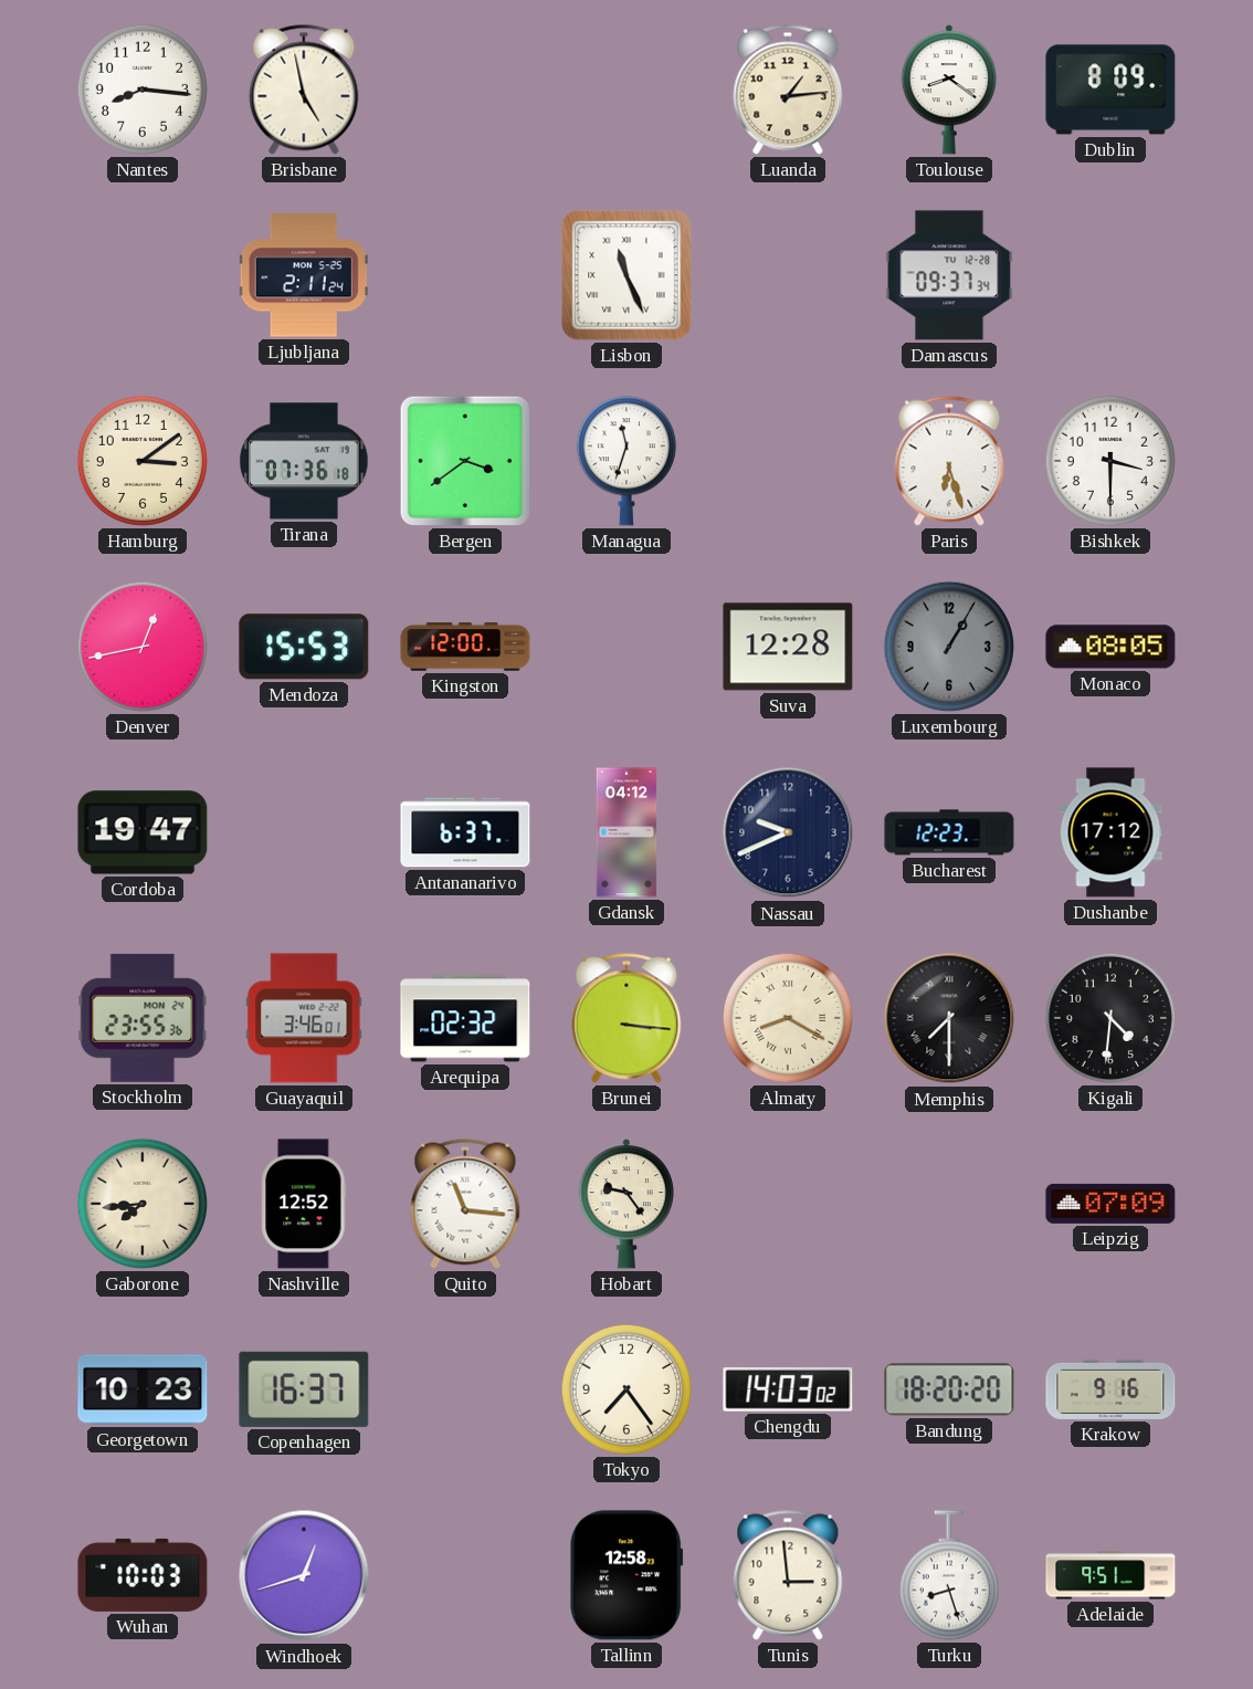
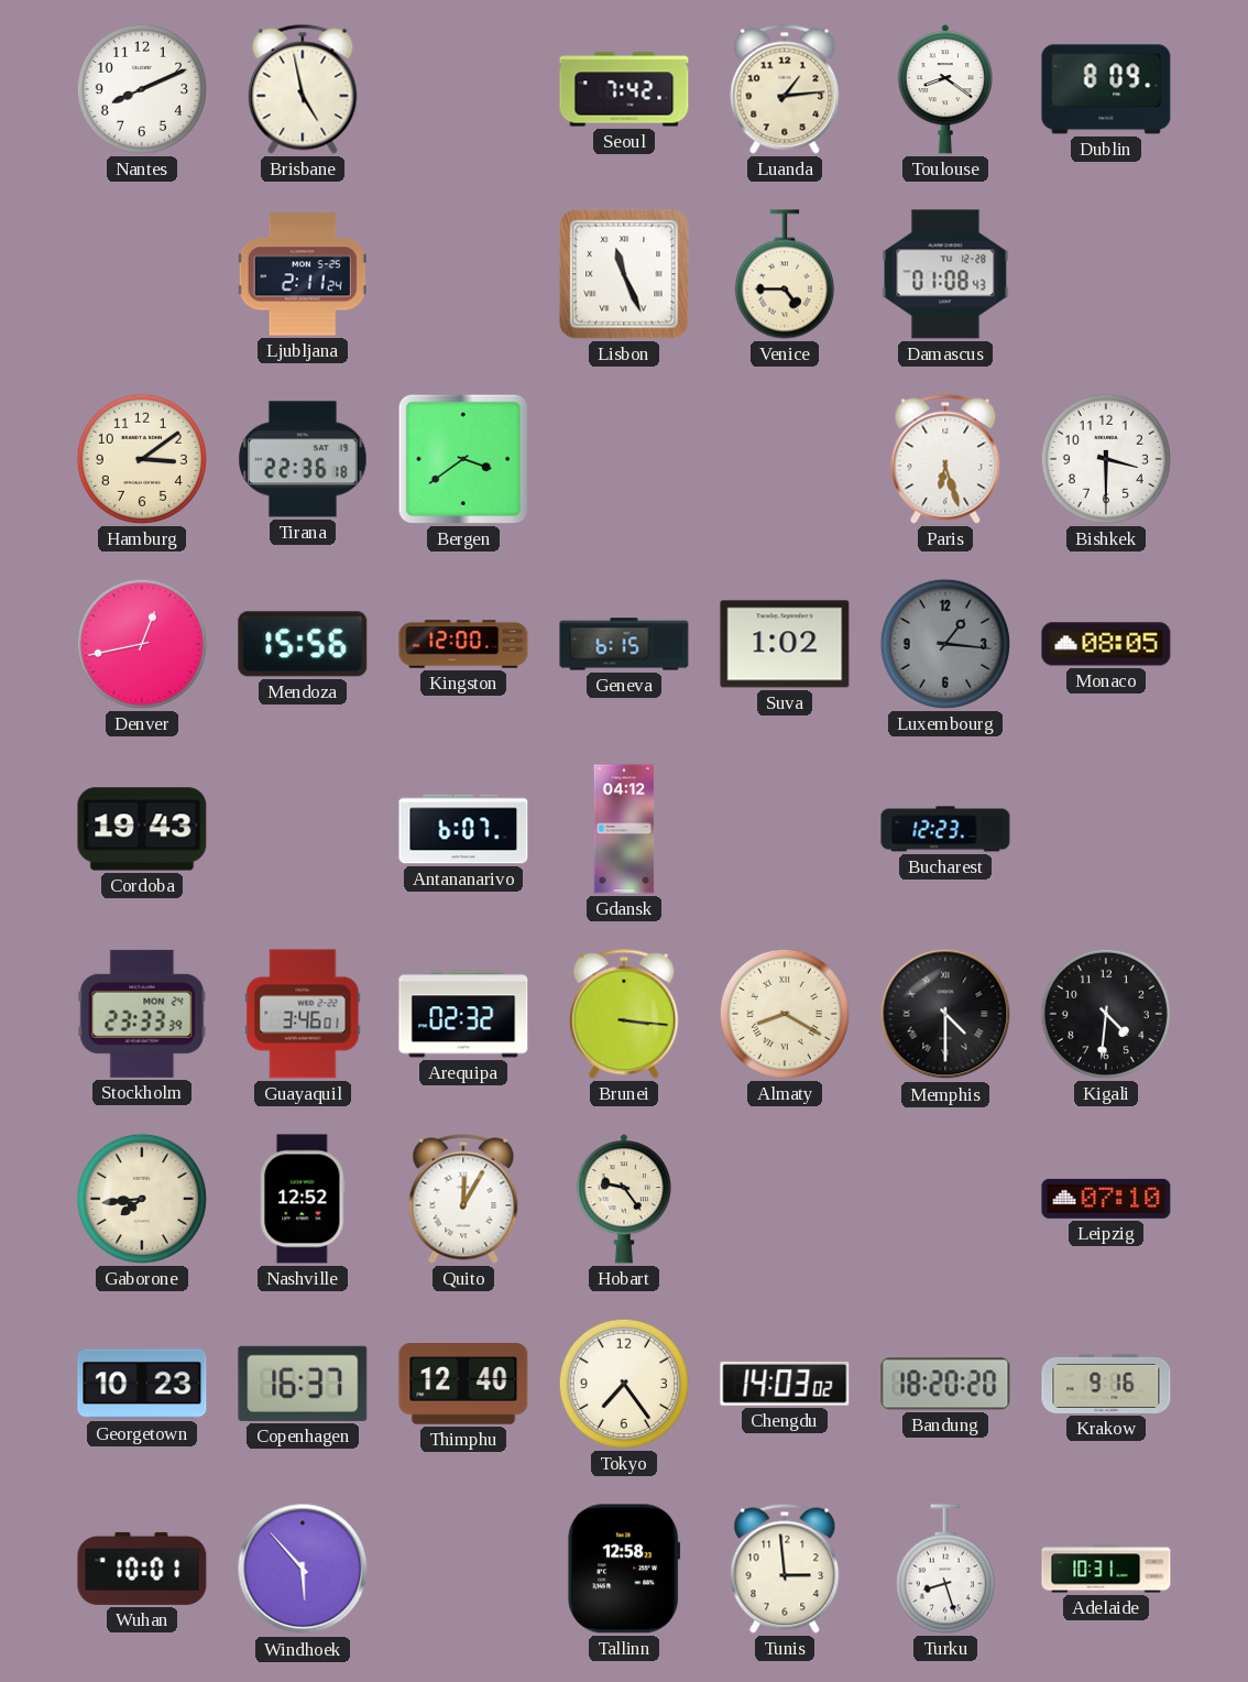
Nantes: 8:16 -> 8:11
Seoul: none -> 7:42
Venice: none -> 4:45
Damascus: 09:37 -> 01:08
Tirana: 07:36 -> 22:36
Managua: 11:33 -> none
Mendoza: 15:53 -> 15:56
Geneva: none -> 6:15
Suva: 12:28 -> 1:02
Luxembourg: 1:05 -> 1:16
Cordoba: 19:47 -> 19:43
Antananarivo: 6:37 -> 6:07
Nassau: 9:41 -> none
Dushanbe: 17:12 -> none
Stockholm: 23:55 -> 23:33
Memphis: 7:30 -> 4:30
Quito: 11:16 -> 12:05
Leipzig: 07:09 -> 07:10
Thimphu: none -> 12:40
Wuhan: 10:03 -> 10:01
Windhoek: 12:42 -> 5:53
Adelaide: 9:51 -> 10:31
